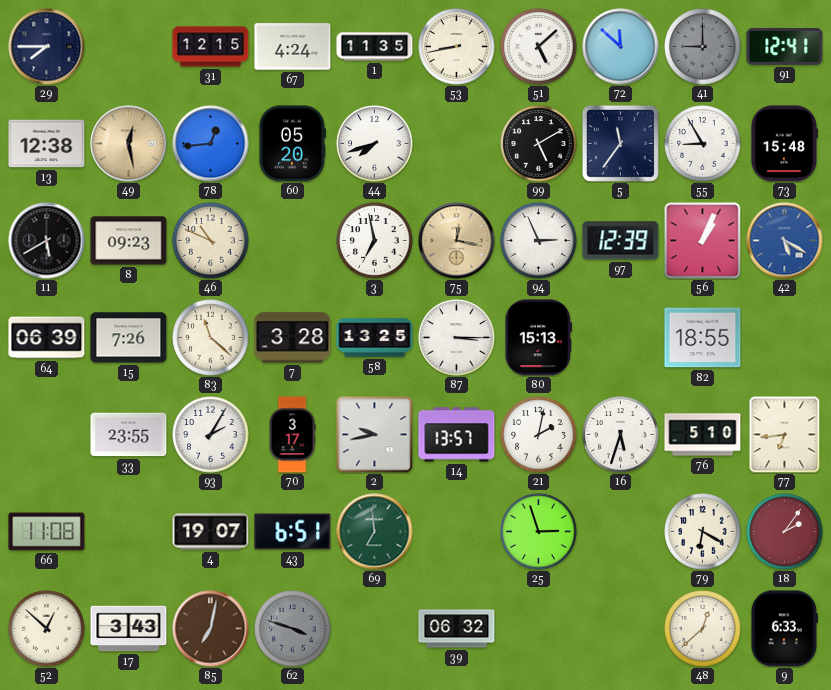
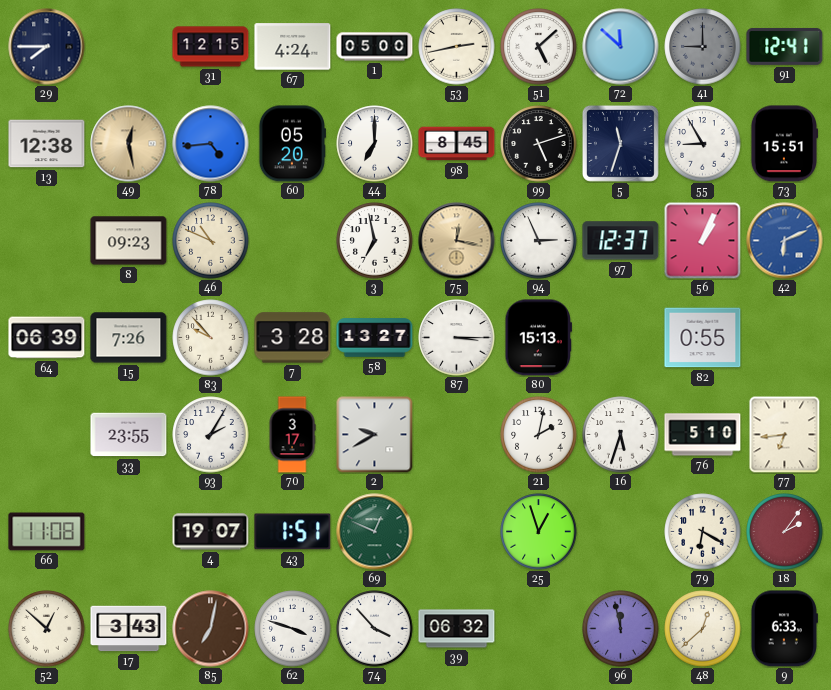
1: 11:35 -> 05:00
53: 8:43 -> 2:43
78: 12:44 -> 4:44
44: 7:42 -> 7:00
98: none -> 8:45
99: 5:10 -> 5:12
5: 11:36 -> 11:33
73: 15:48 -> 15:51
11: 5:40 -> none
97: 12:39 -> 12:37
42: 5:20 -> 6:11
83: 11:22 -> 9:53
58: 13:25 -> 13:27
82: 18:55 -> 0:55
2: 9:43 -> 9:40
14: 13:57 -> none
43: 6:51 -> 1:51
69: 6:59 -> 12:49
25: 2:57 -> 12:57
62 dial: grey -> white
74: none -> 3:53
96: none -> 11:58
